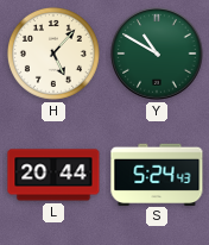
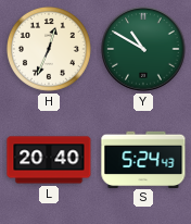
H: 5:07 -> 12:34
L: 20:44 -> 20:40
